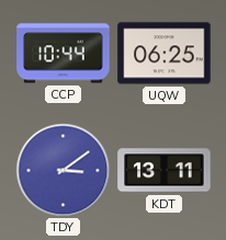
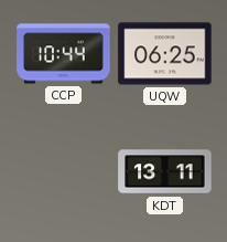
TDY: 3:09 -> none
